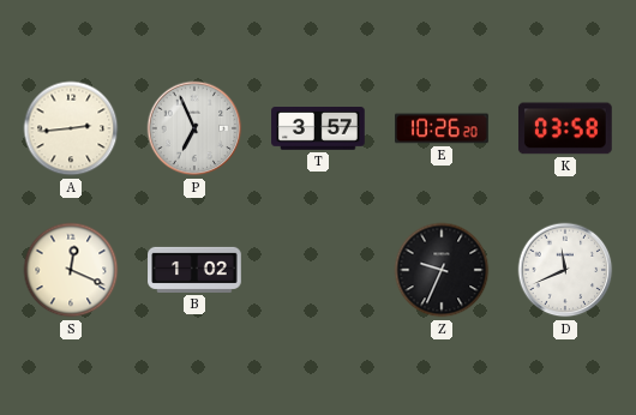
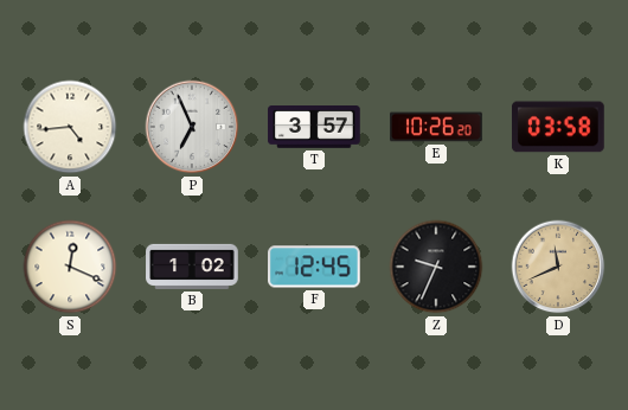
A: 2:44 -> 4:44
F: none -> 12:45
D dial: white -> champagne
